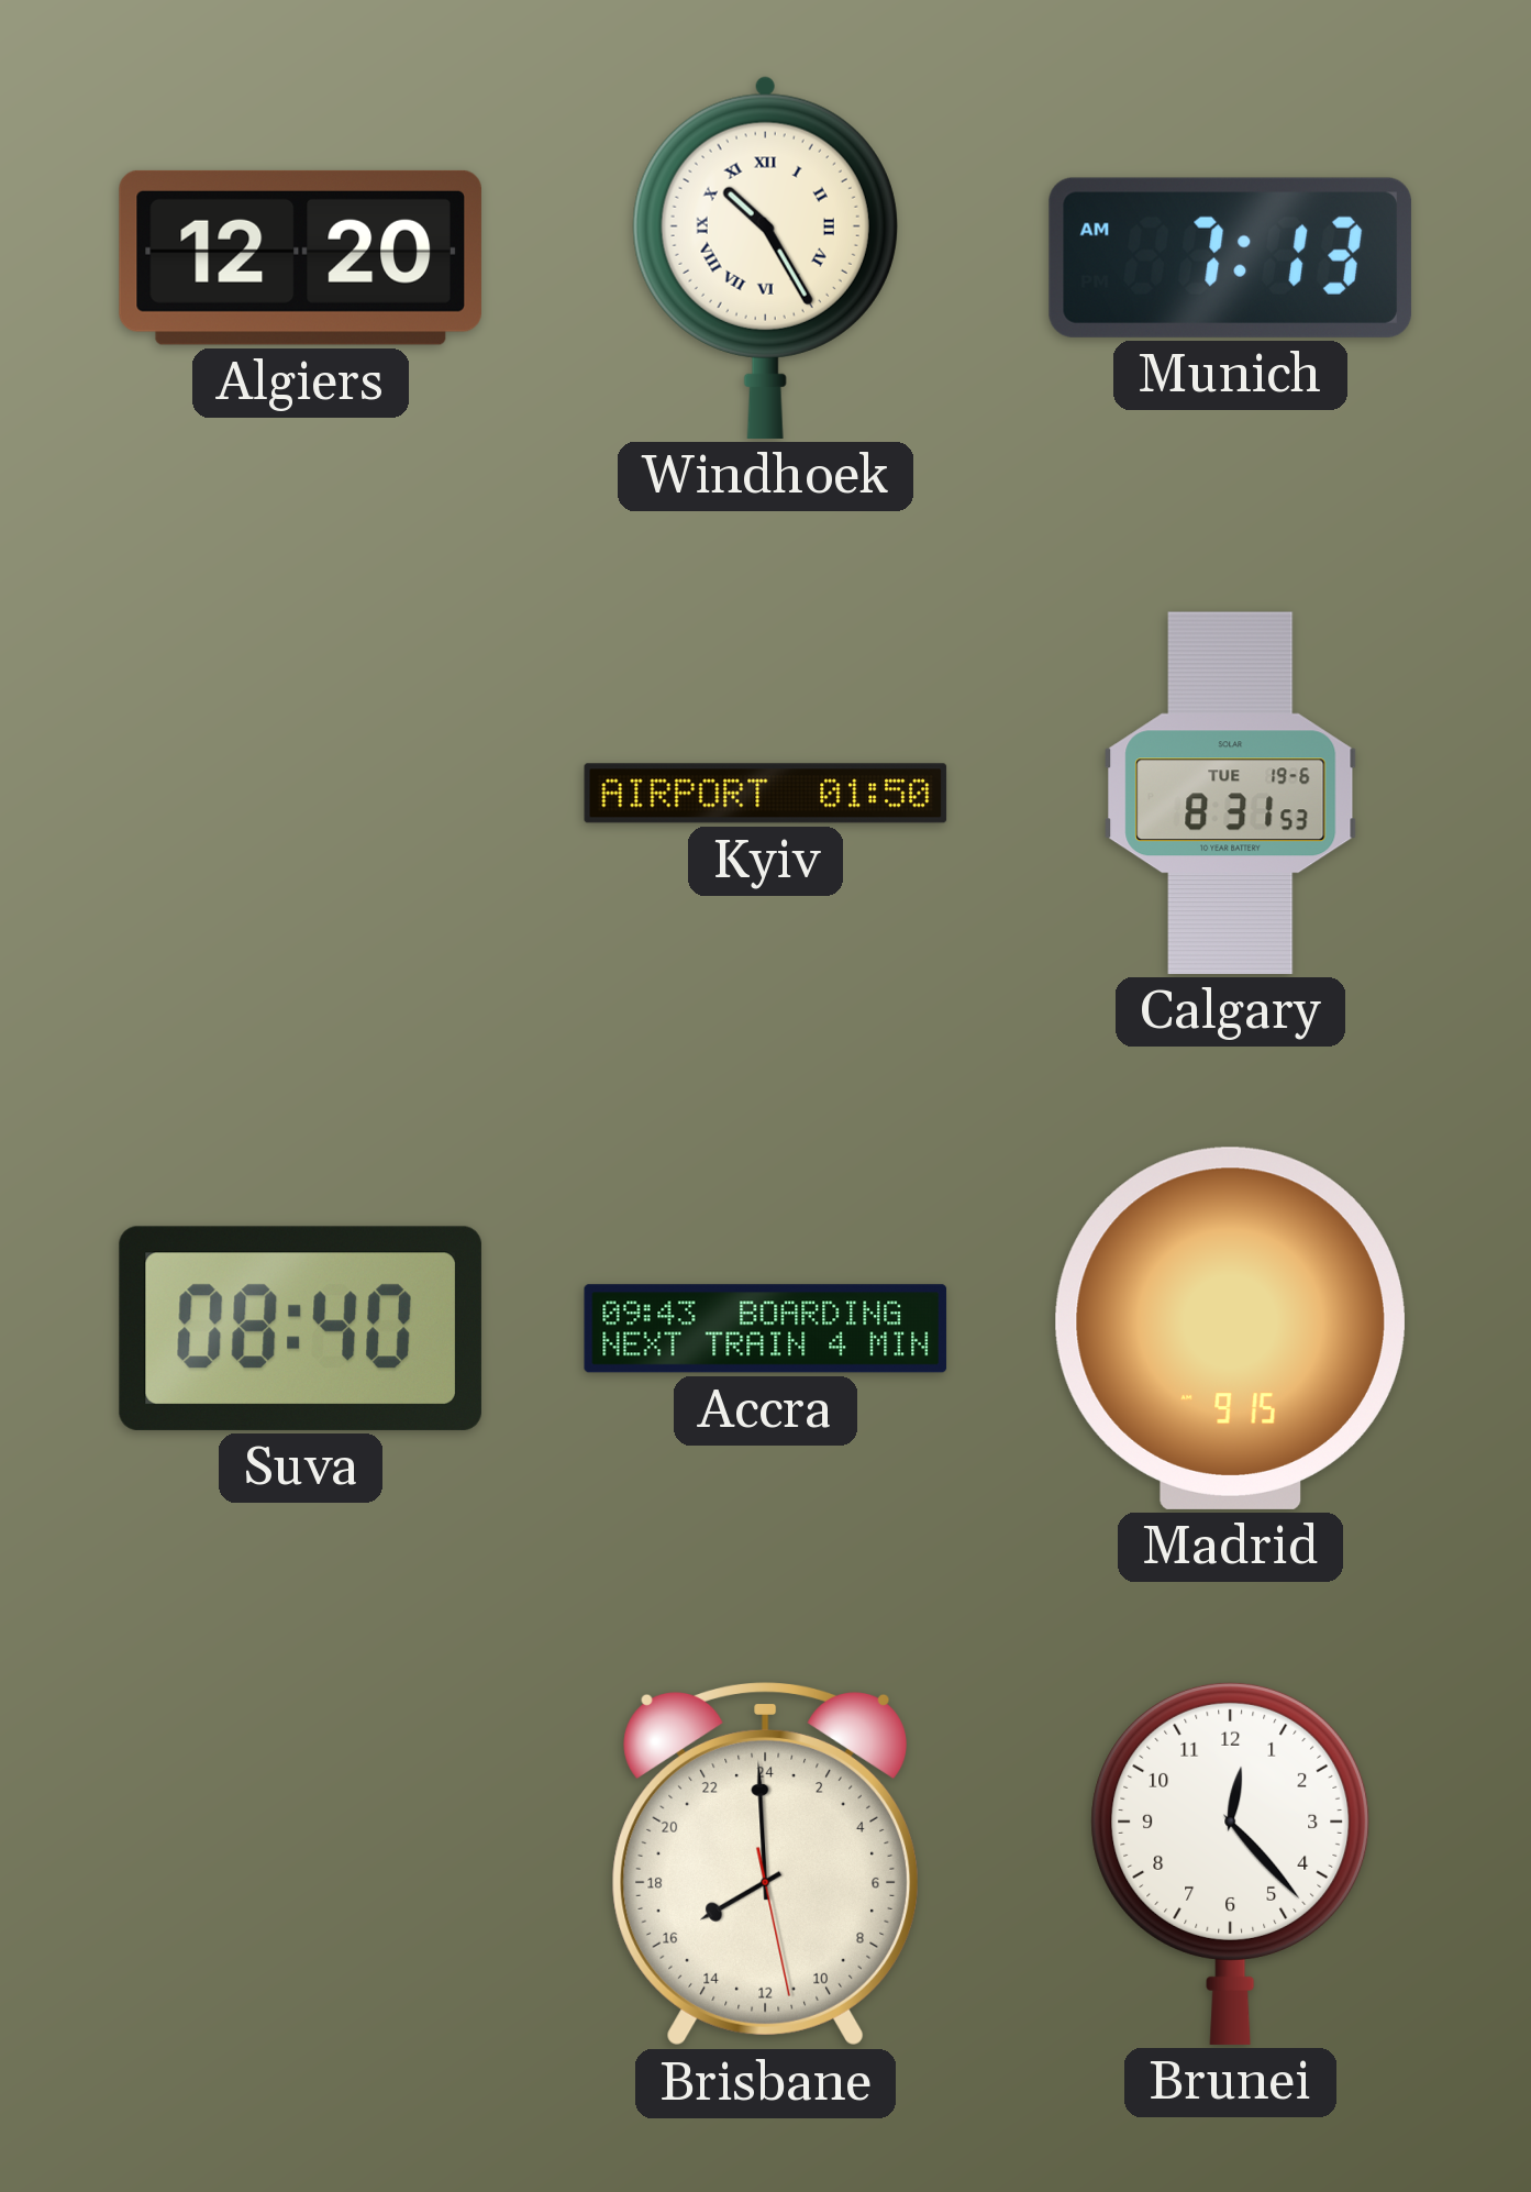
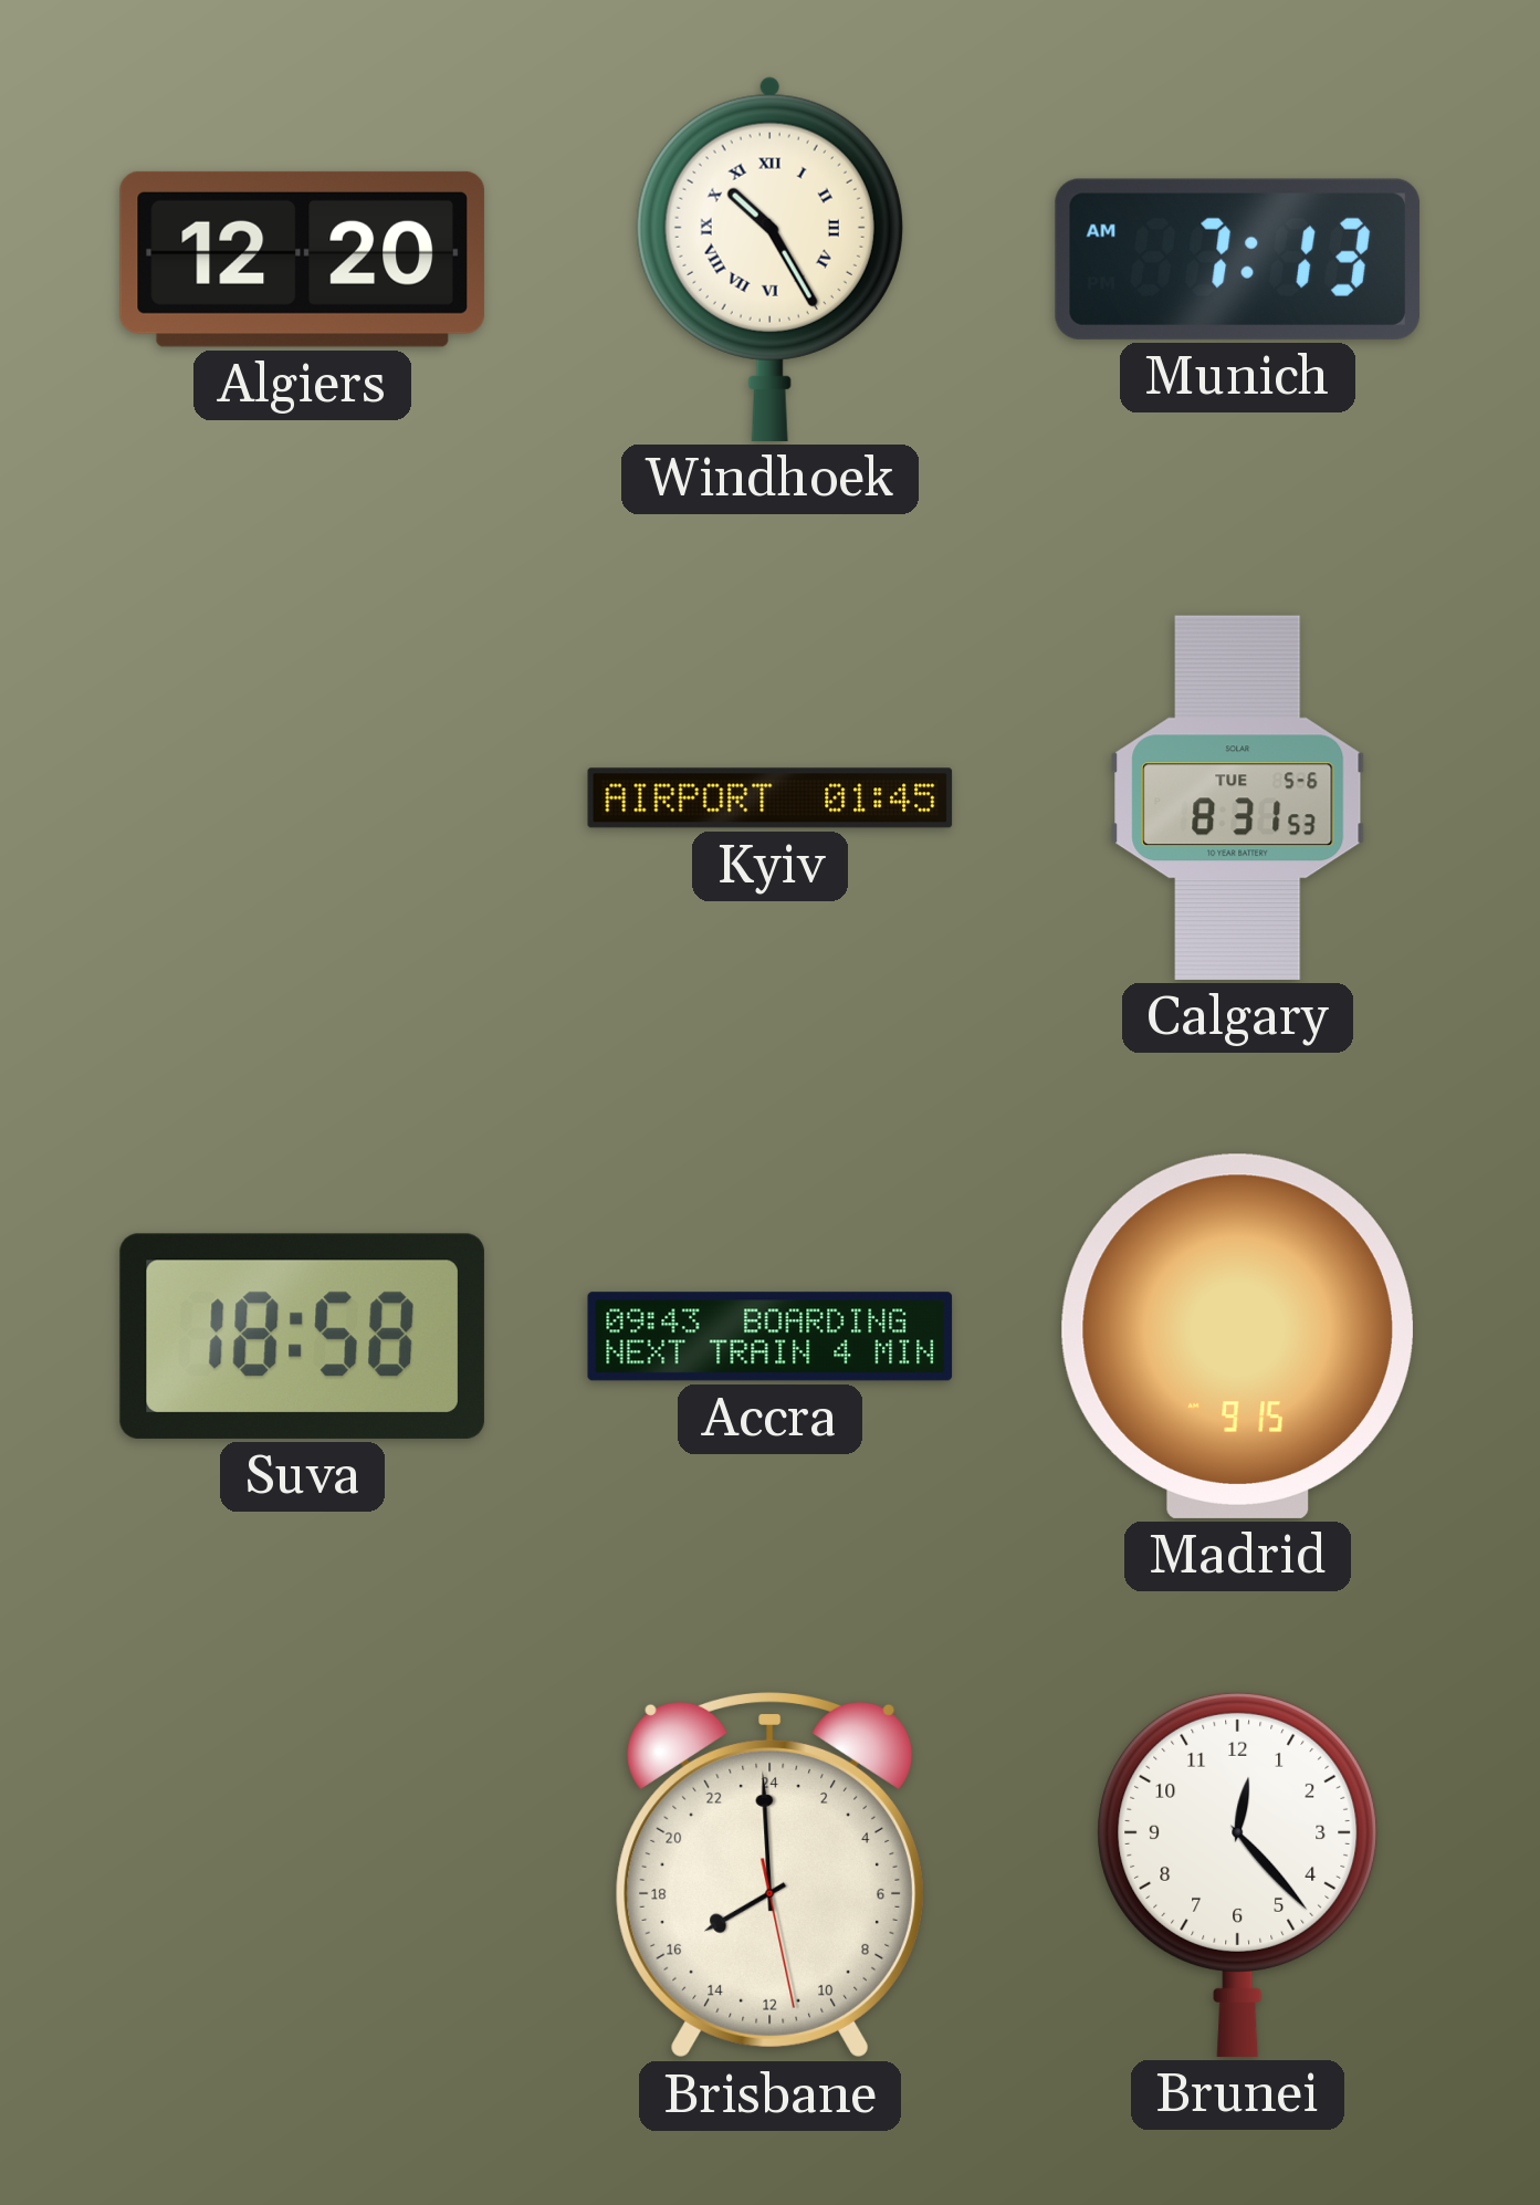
Kyiv: 01:50 -> 01:45
Calgary date: TUE 19-6 -> TUE 5-6
Suva: 08:40 -> 18:58
